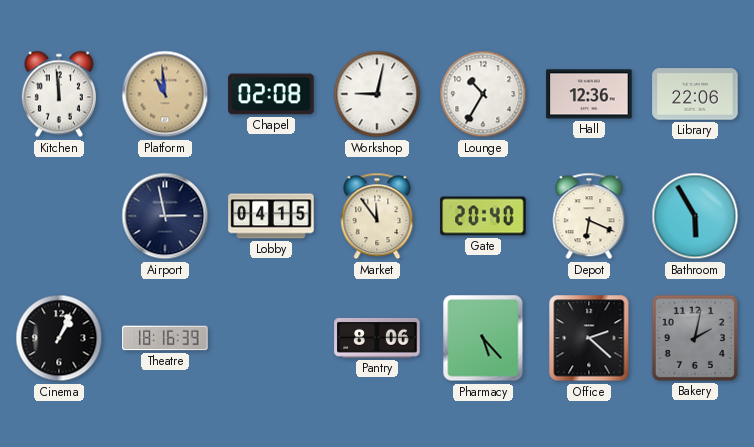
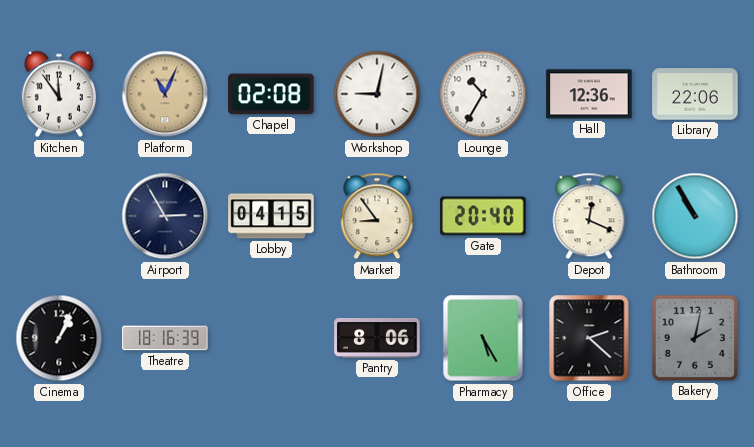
Kitchen: 11:59 -> 11:54
Platform: 10:59 -> 11:04
Airport: 2:58 -> 2:55
Market: 11:54 -> 8:54
Depot: 6:19 -> 12:19
Bathroom: 5:55 -> 10:55
Pharmacy: 5:23 -> 5:25
